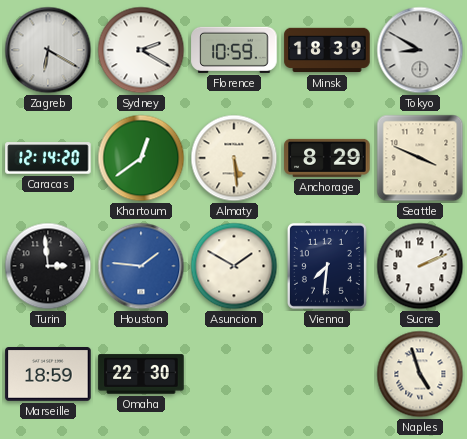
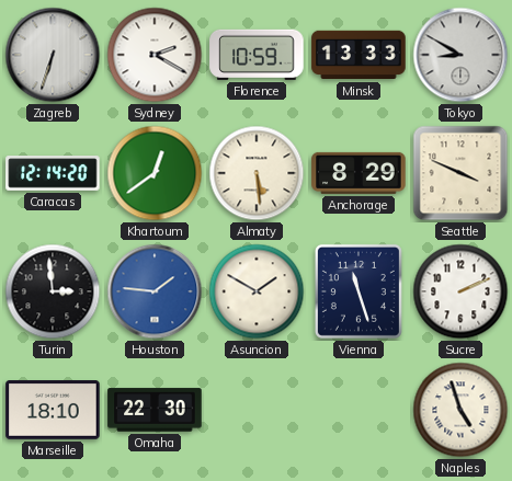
Zagreb: 6:20 -> 6:33
Minsk: 18:39 -> 13:33
Vienna: 7:31 -> 11:27
Marseille: 18:59 -> 18:10
